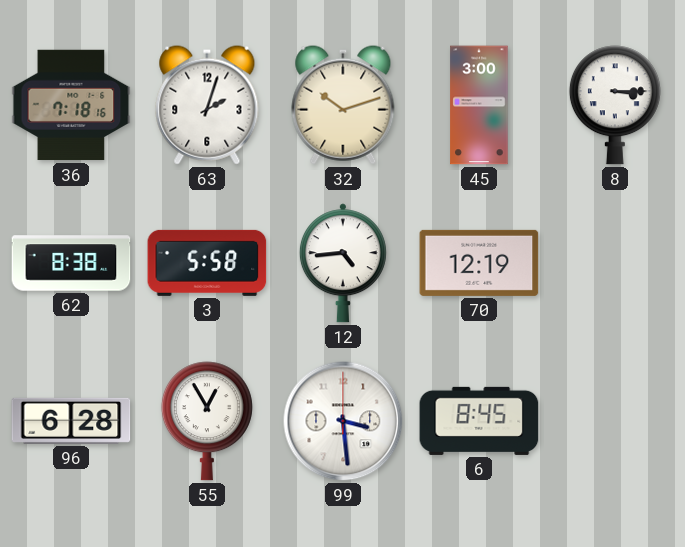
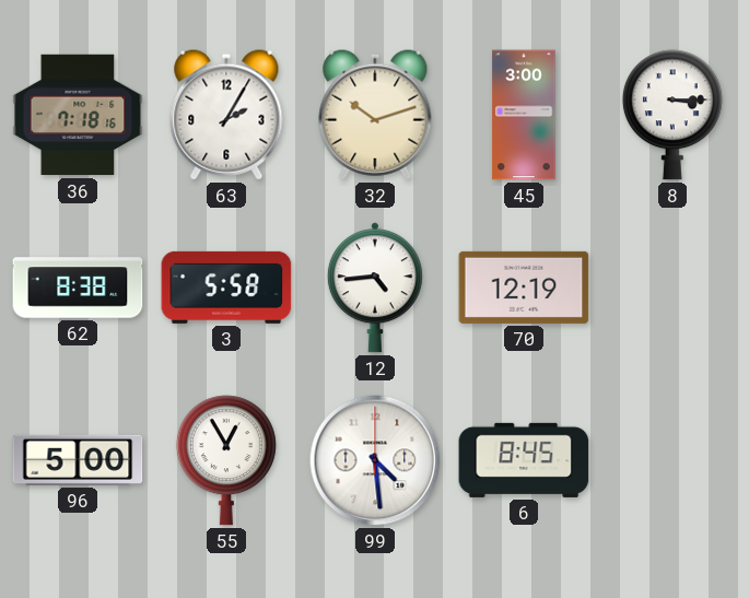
63: 2:03 -> 2:05
96: 6:28 -> 5:00
99: 3:29 -> 4:29
